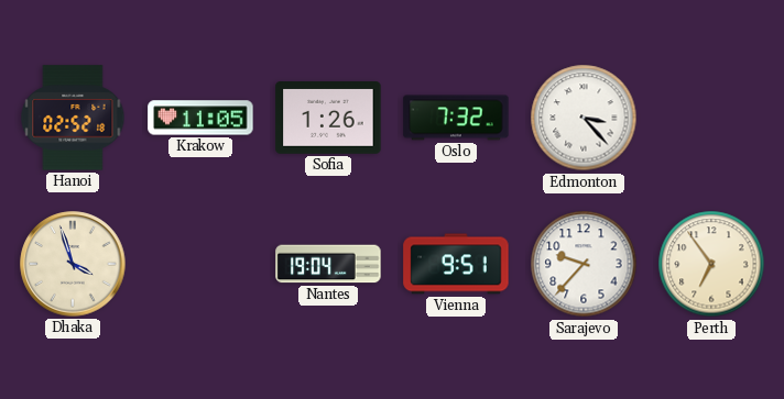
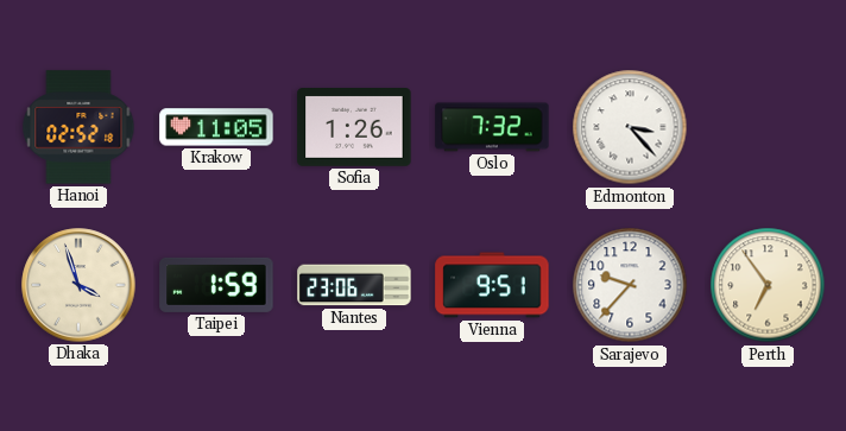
Taipei: none -> 1:59
Nantes: 19:04 -> 23:06
